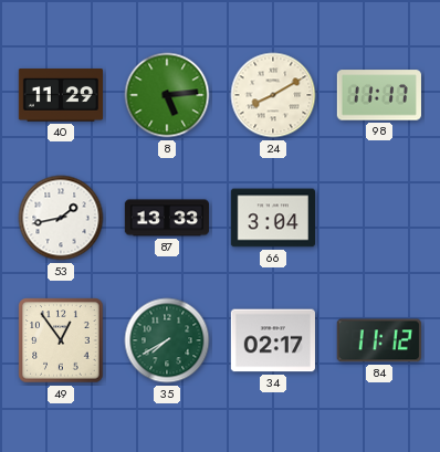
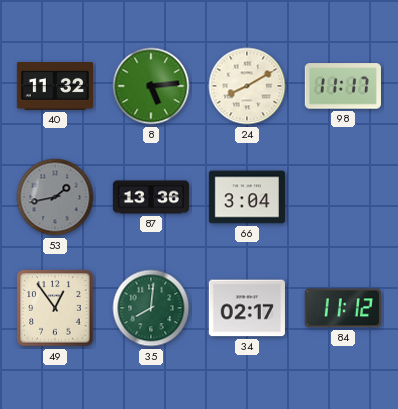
40: 11:29 -> 11:32
53 dial: white -> grey
87: 13:33 -> 13:36
35: 7:40 -> 8:01
